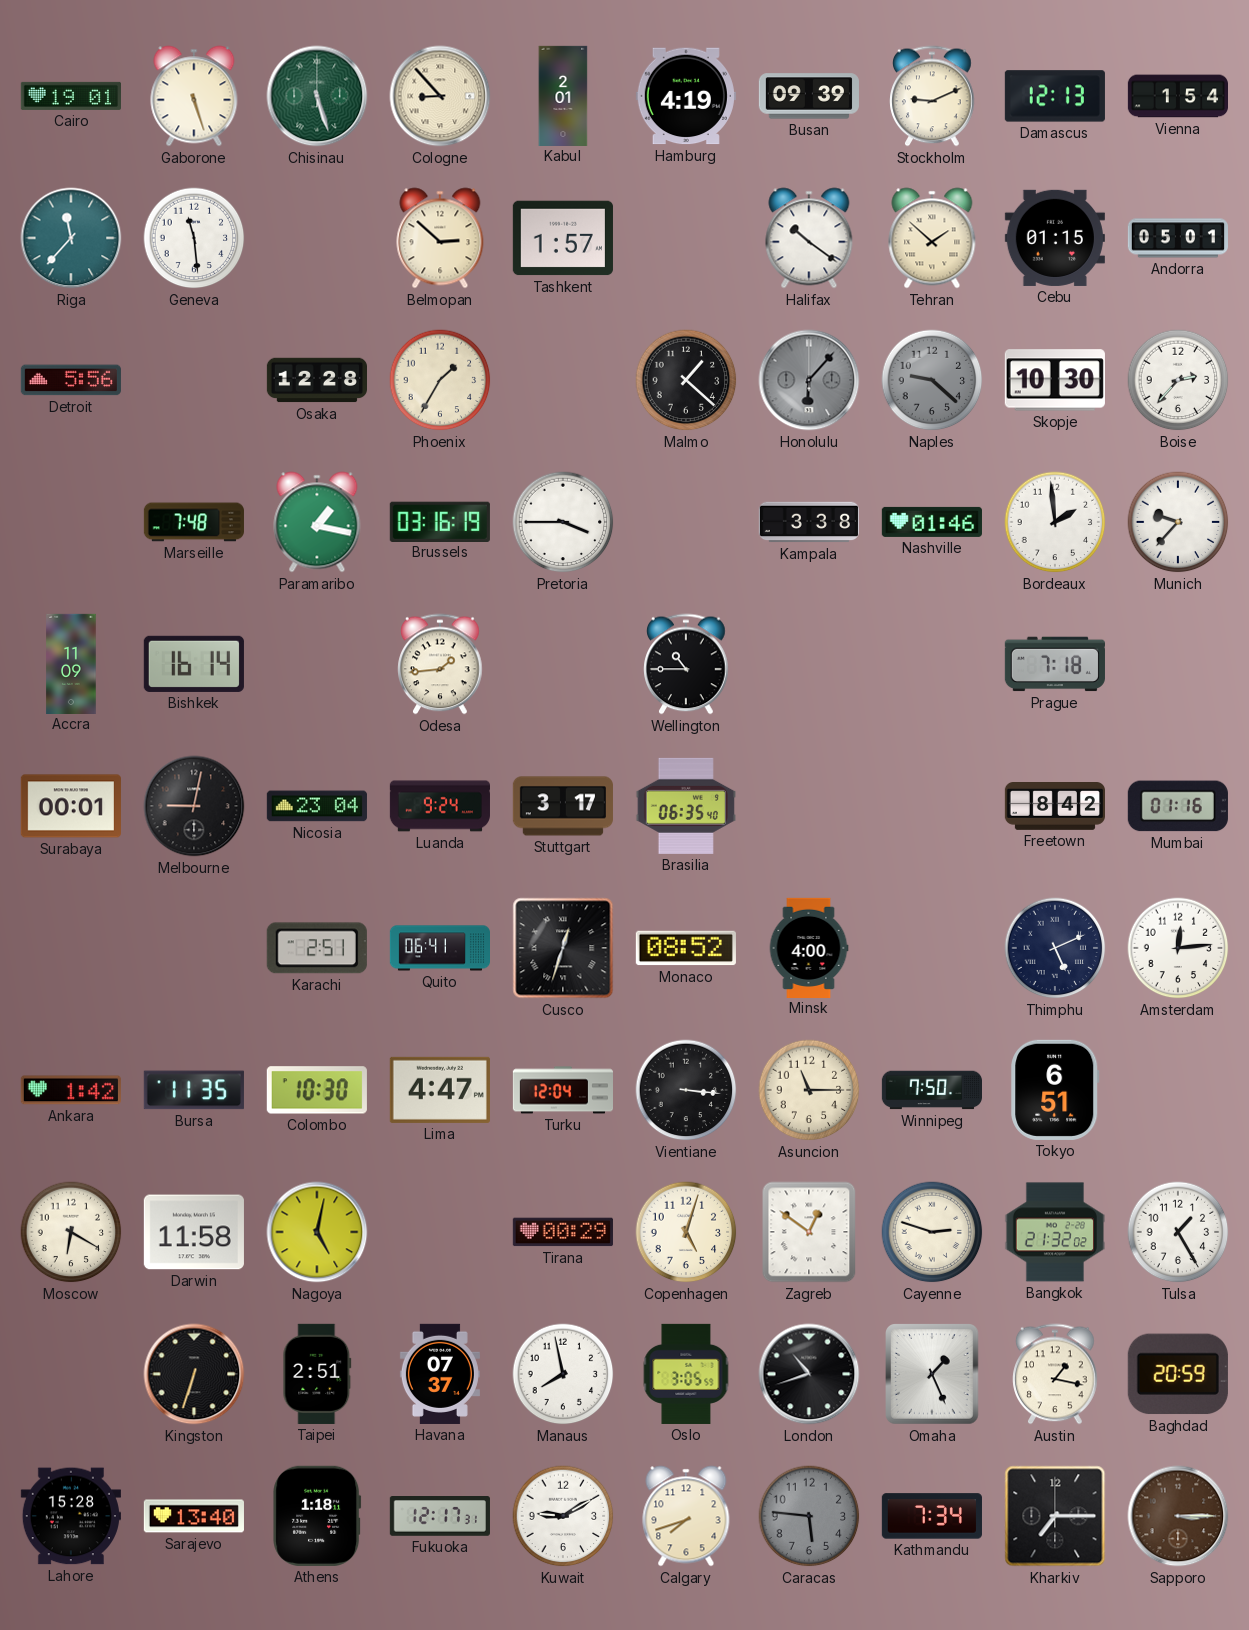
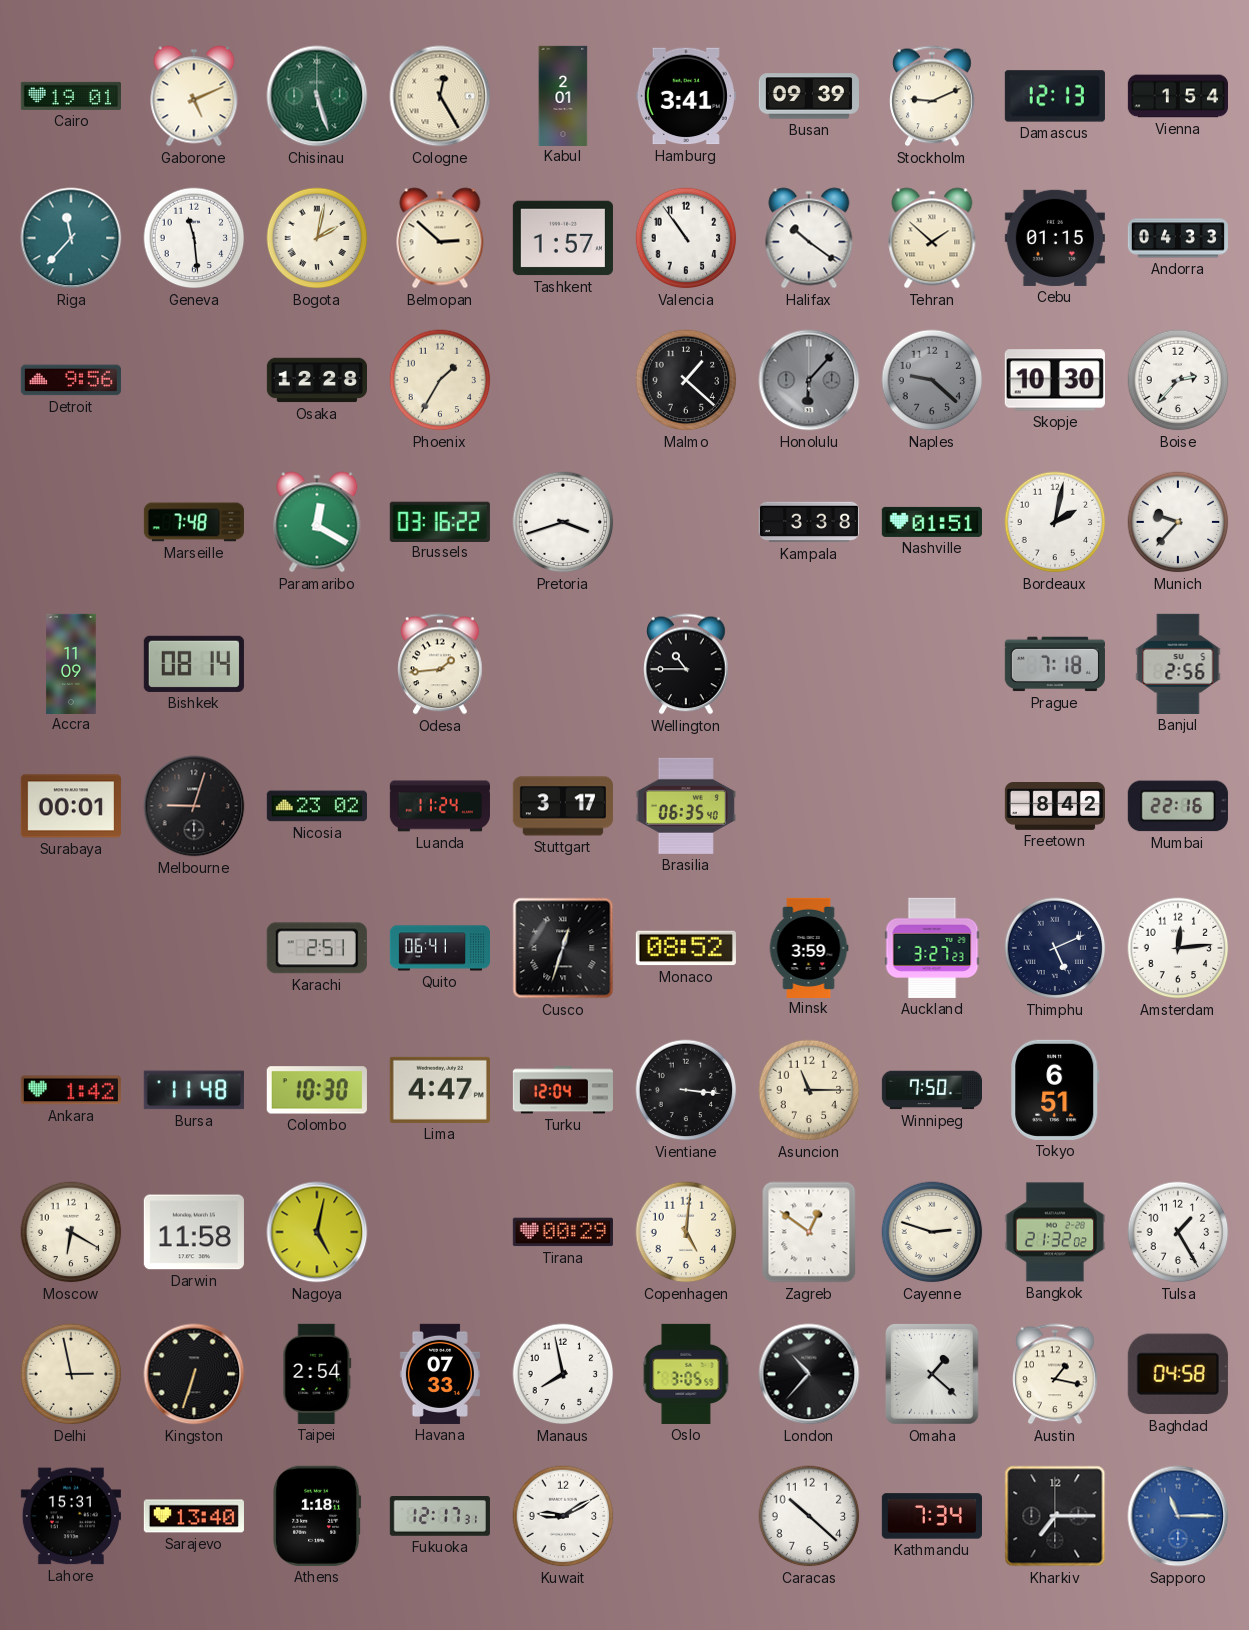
Gaborone: 5:27 -> 5:11
Cologne: 8:53 -> 12:25
Hamburg: 4:19 -> 3:41
Bogota: none -> 2:02
Valencia: none -> 10:54
Andorra: 05:01 -> 04:33
Detroit: 5:56 -> 9:56
Paramaribo: 1:17 -> 12:20
Brussels: 03:16:19 -> 03:16:22
Pretoria: 3:45 -> 3:42
Nashville: 01:46 -> 01:51
Bordeaux: 1:59 -> 2:02
Bishkek: 16:14 -> 08:14
Banjul: none -> 2:56
Melbourne: 9:02 -> 9:03
Nicosia: 23:04 -> 23:02
Luanda: 9:24 -> 11:24
Mumbai: 01:16 -> 22:16
Minsk: 4:00 -> 3:59
Auckland: none -> 3:27
Bursa: 11:35 -> 11:48
Copenhagen: 5:03 -> 5:01
Delhi: none -> 2:58
Taipei: 2:51 -> 2:54
Havana: 07:37 -> 07:33
London: 10:42 -> 10:37
Omaha: 1:26 -> 1:22
Baghdad: 20:59 -> 04:58
Lahore: 15:28 -> 15:31
Calgary: 7:42 -> none
Caracas: 5:46 -> 10:22
Caracas dial: grey -> white
Sapporo: 3:15 -> 11:15
Sapporo dial: brown -> blue
